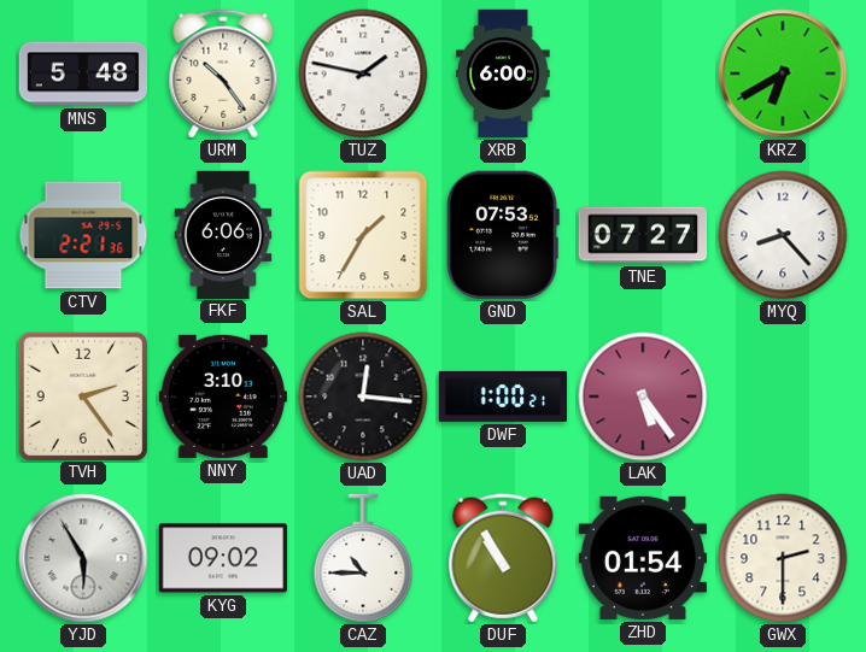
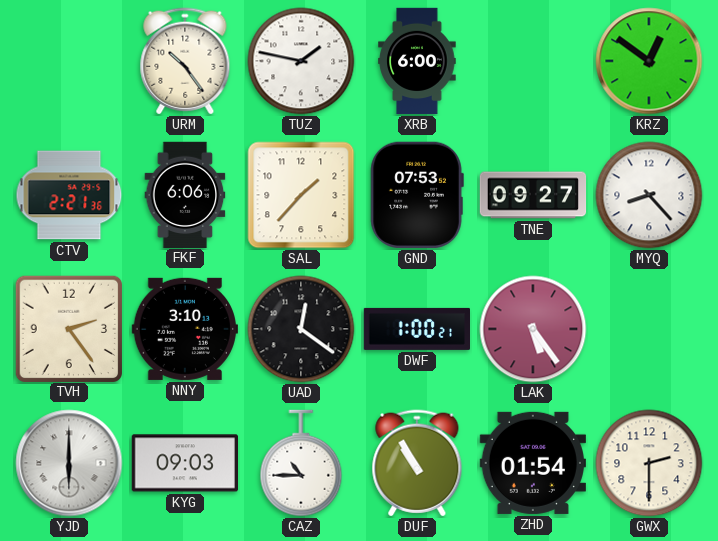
MNS: 5:48 -> none
KRZ: 6:40 -> 12:51
SAL: 1:35 -> 1:37
TNE: 07:27 -> 09:27
UAD: 12:16 -> 12:21
YJD: 5:55 -> 6:00
KYG: 09:02 -> 09:03
